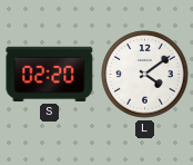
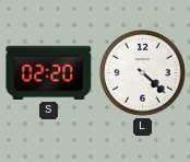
L: 4:09 -> 4:22
